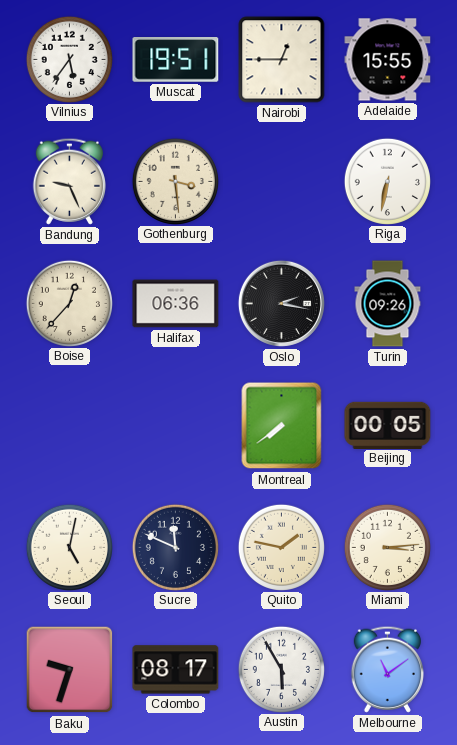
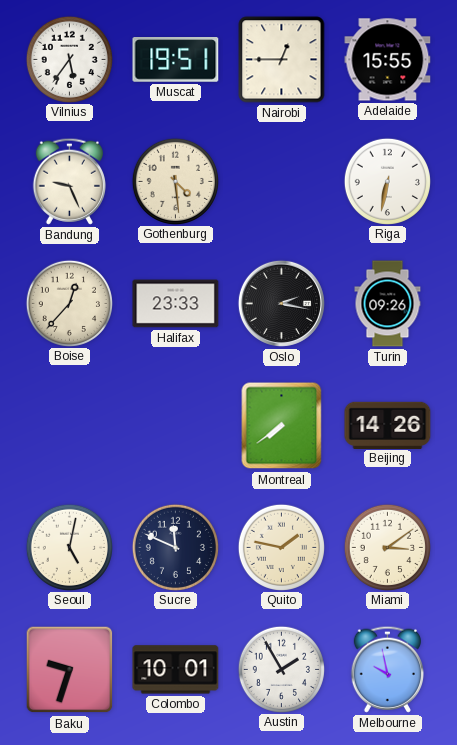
Gothenburg: 3:29 -> 4:29
Halifax: 06:36 -> 23:33
Beijing: 00:05 -> 14:26
Miami: 3:14 -> 3:09
Colombo: 08:17 -> 10:01
Austin: 5:55 -> 1:55
Melbourne: 11:09 -> 9:58
